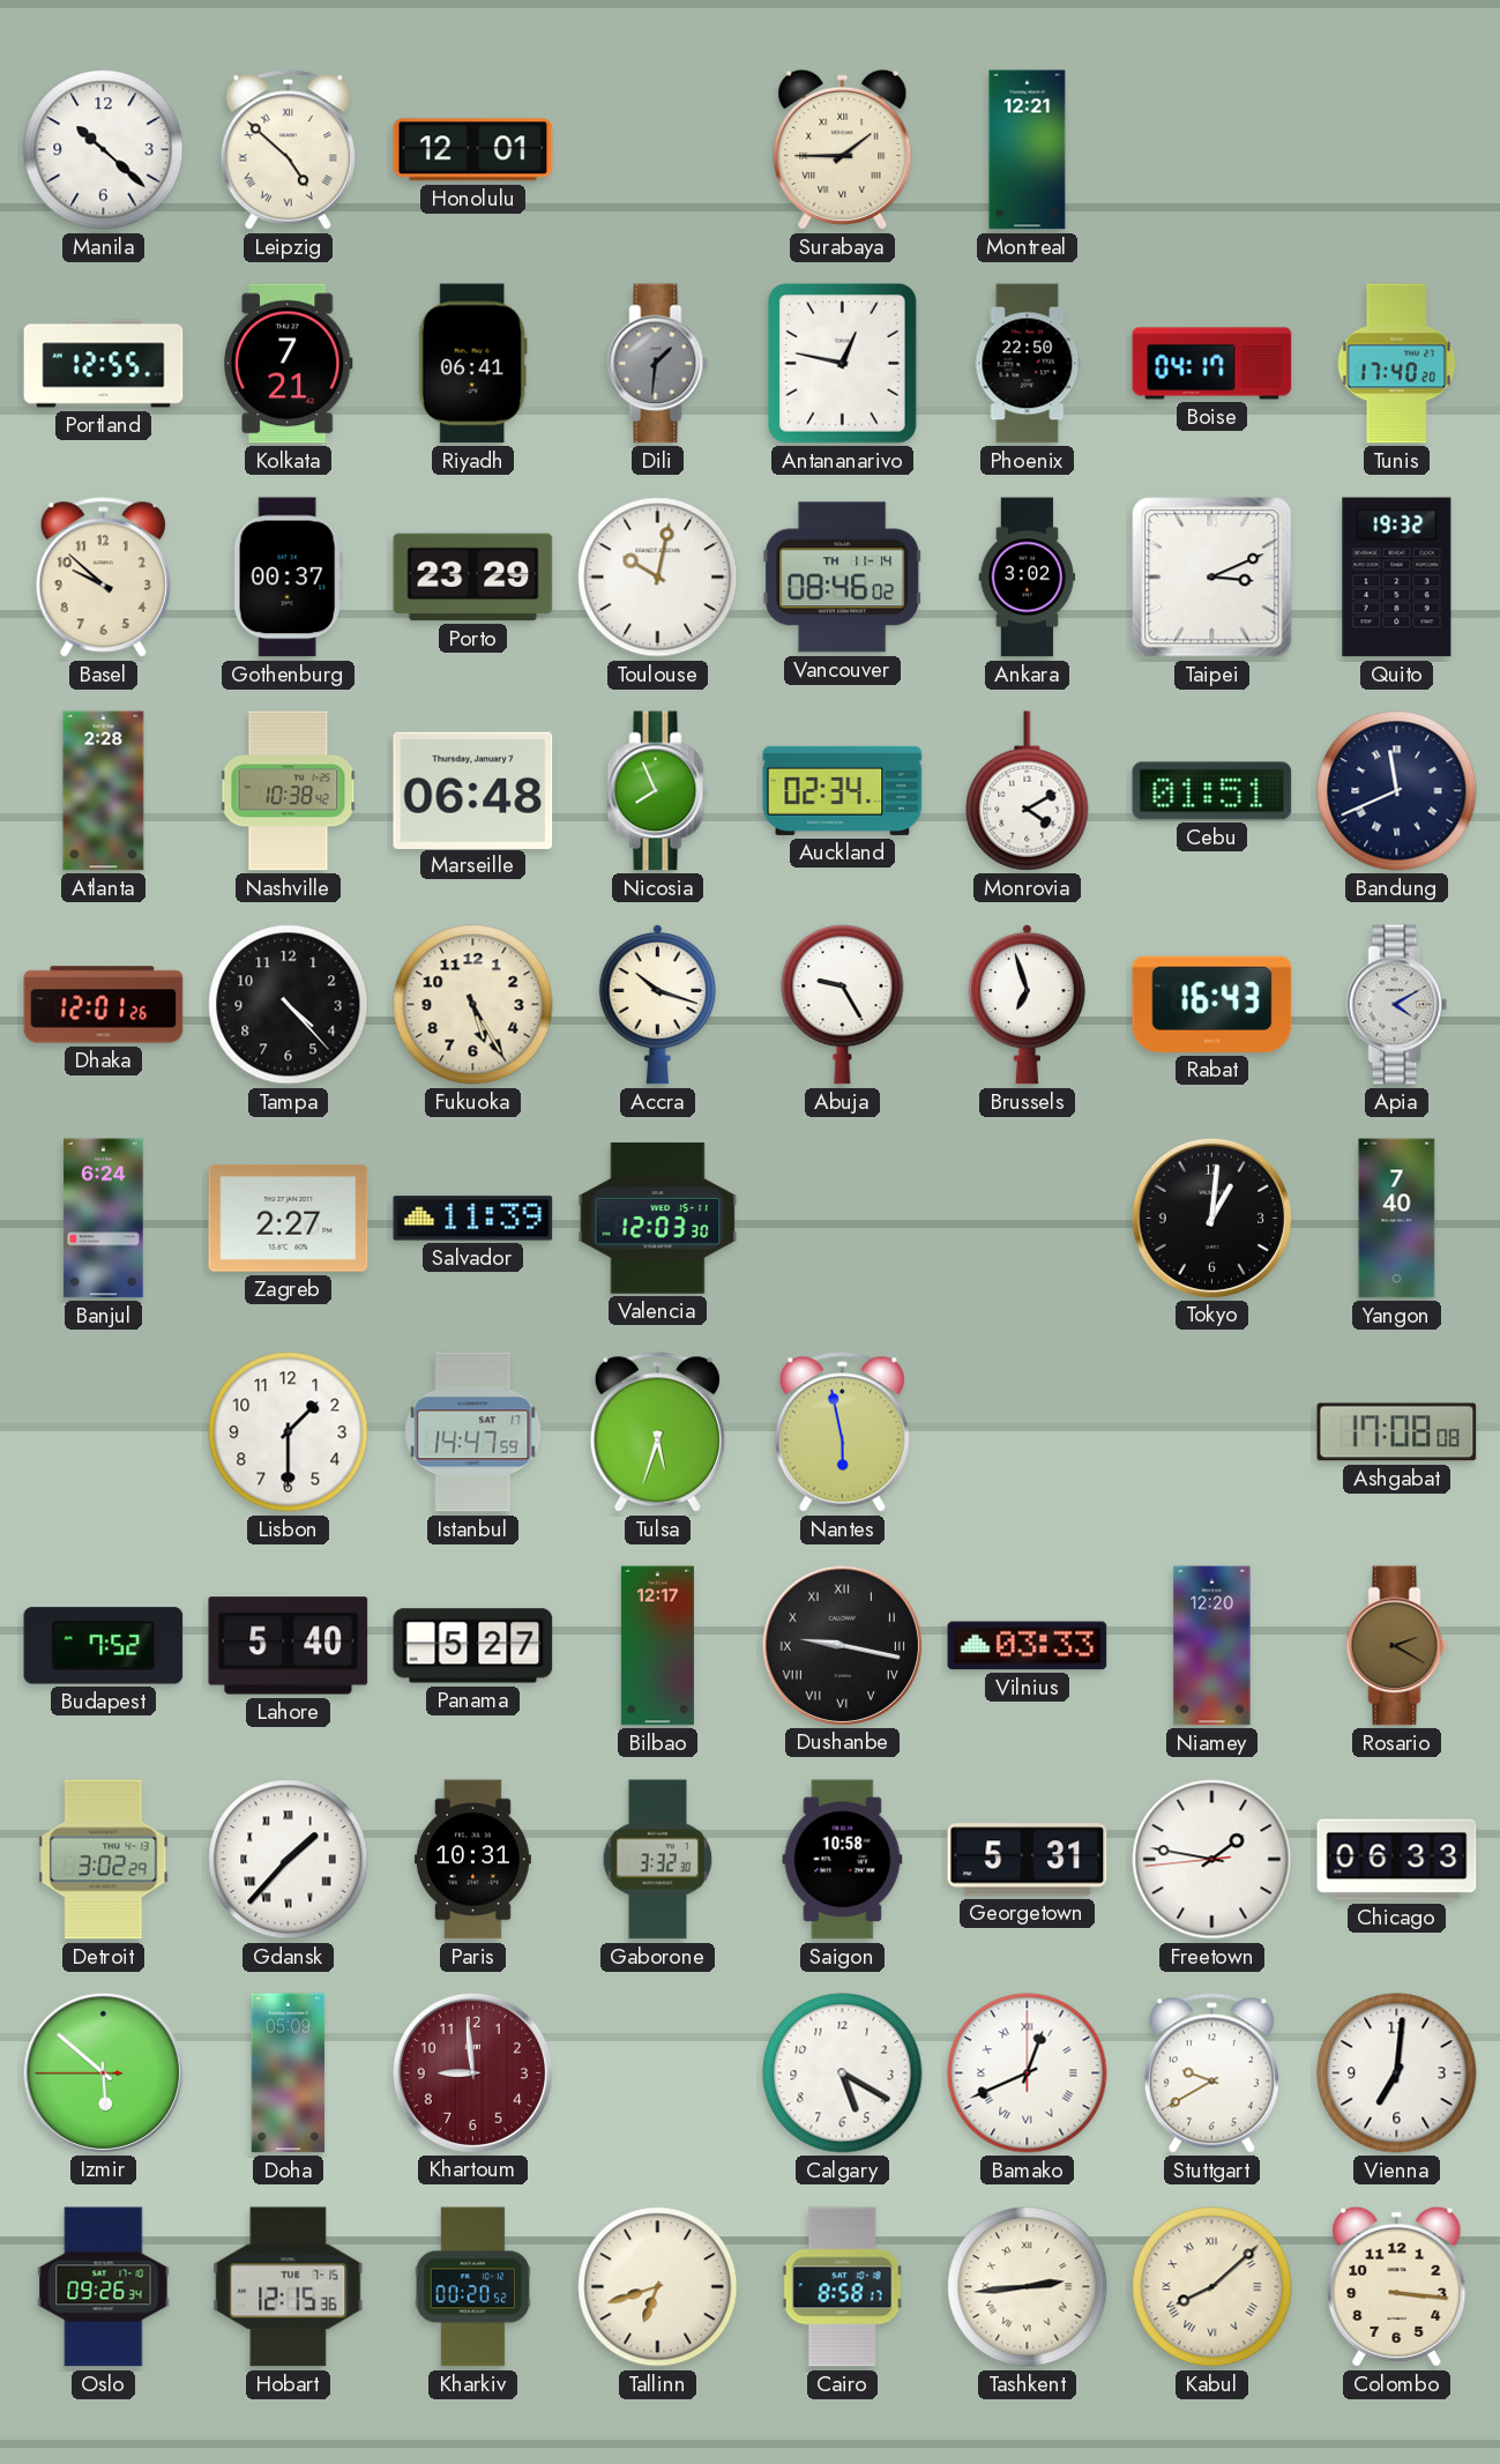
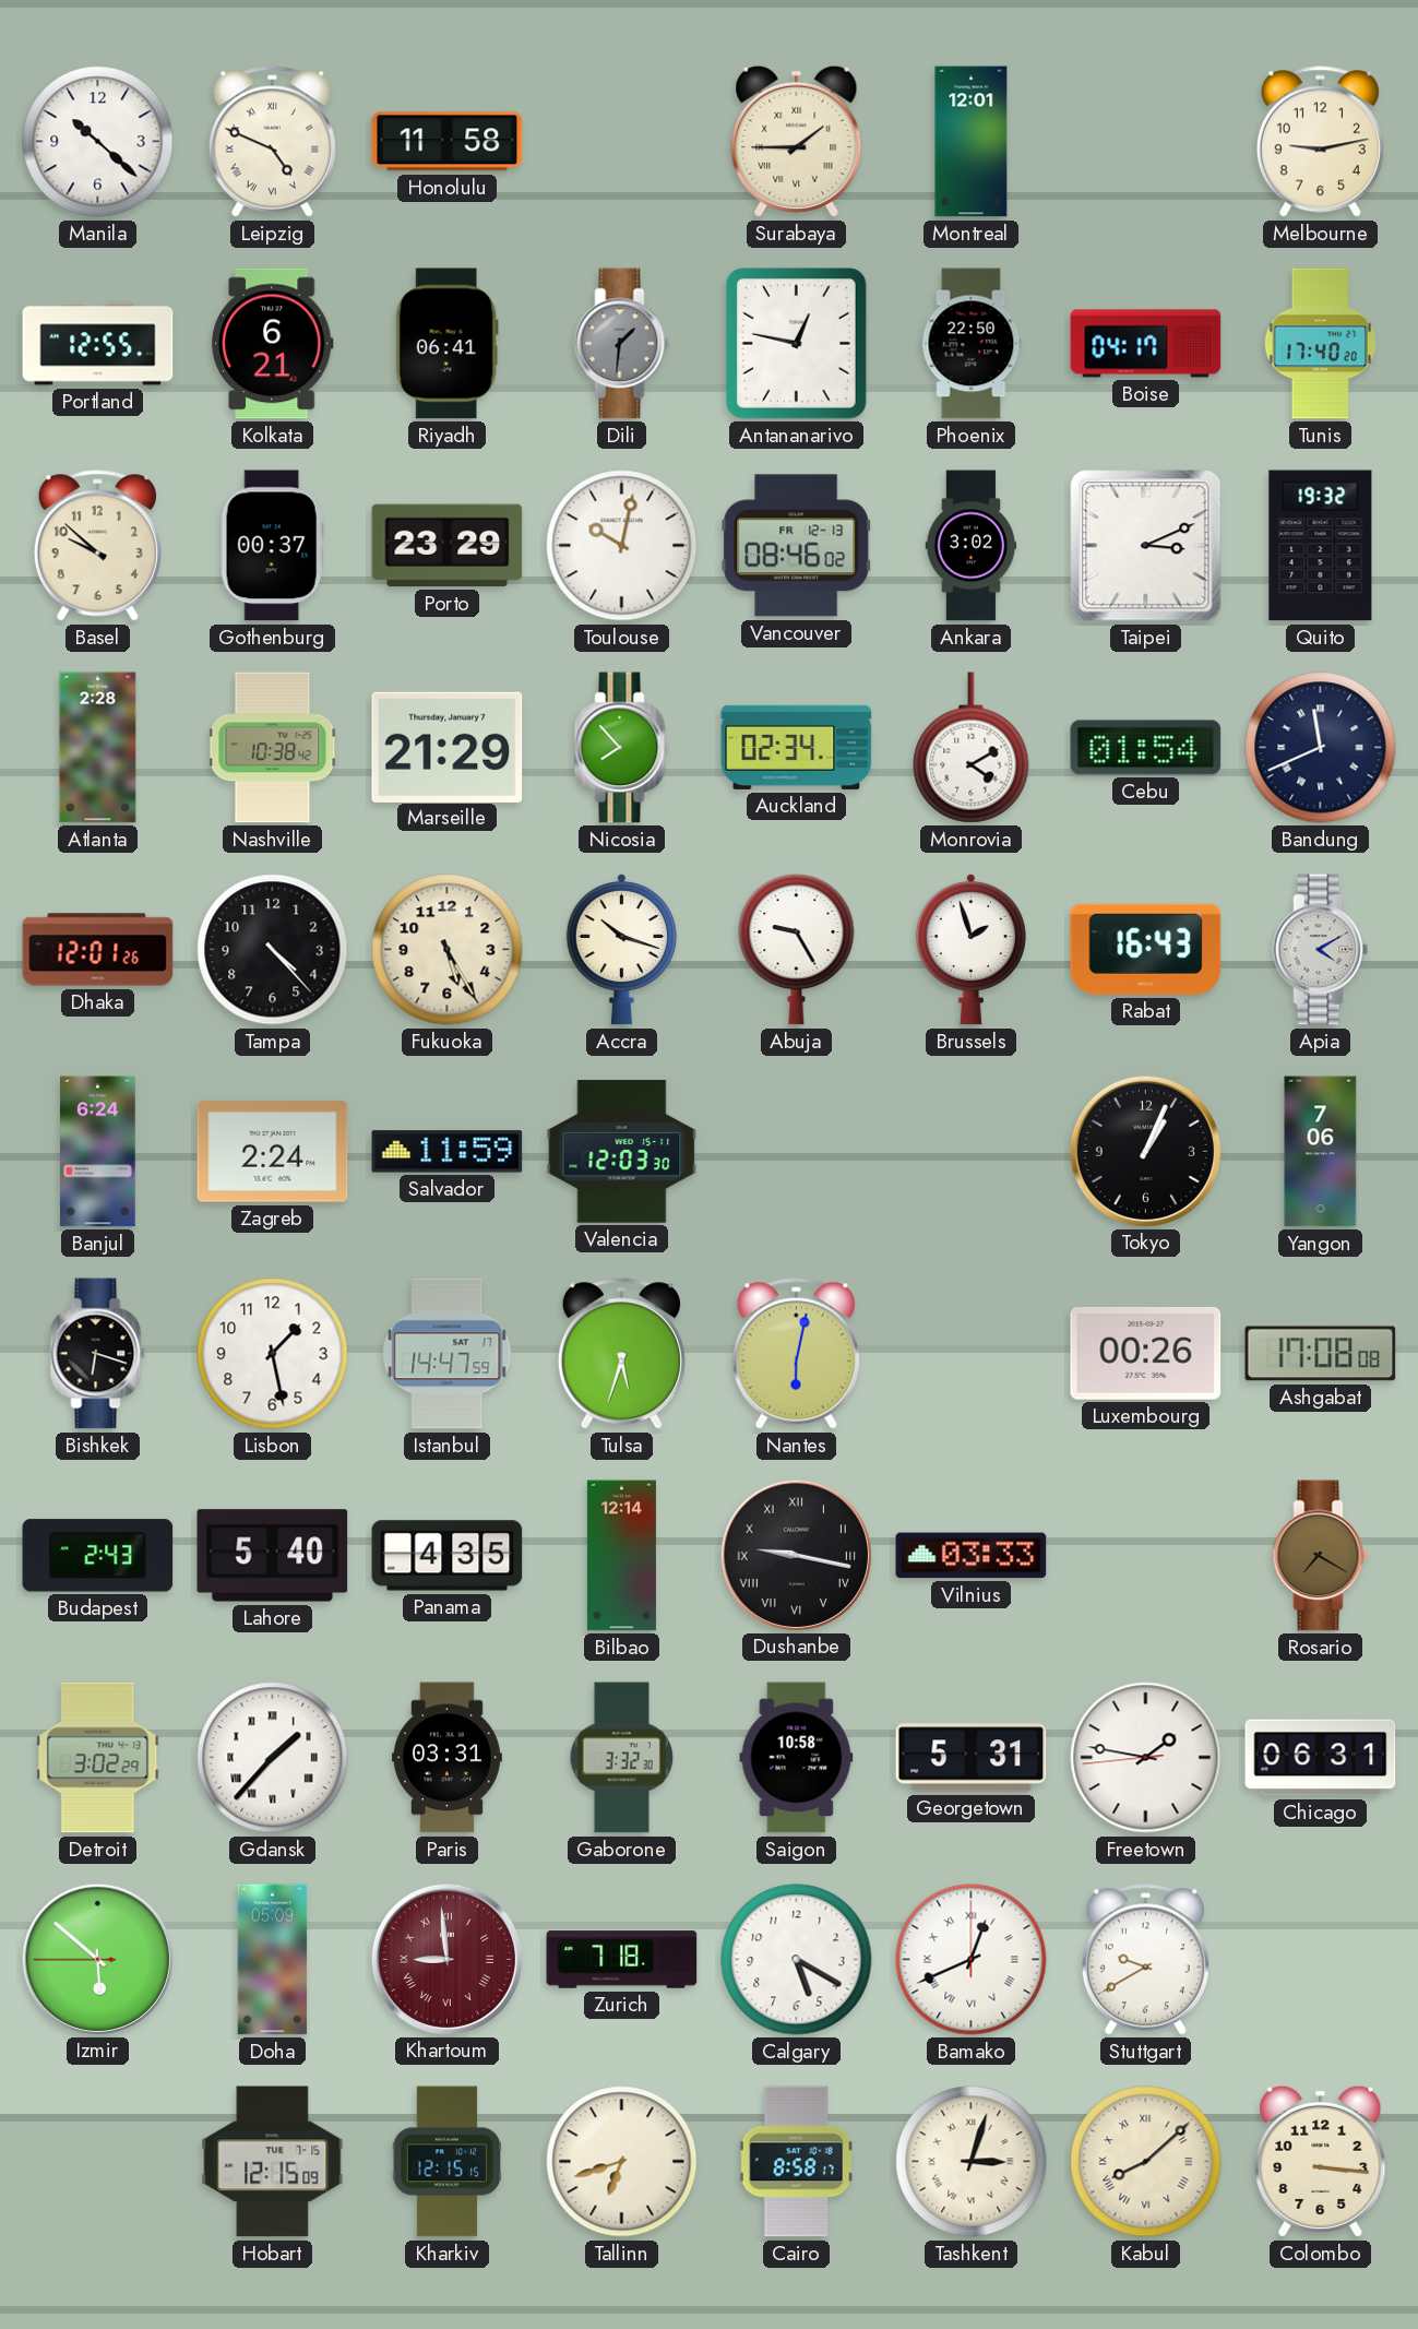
Leipzig: 4:52 -> 4:49
Honolulu: 12:01 -> 11:58
Montreal: 12:21 -> 12:01
Melbourne: none -> 9:13
Kolkata: 7:21 -> 6:21
Vancouver date: TH 11-14 -> FR 12-13
Marseille: 06:48 -> 21:29
Nicosia: 7:56 -> 7:53
Cebu: 01:51 -> 01:54
Brussels: 6:57 -> 1:57
Zagreb: 2:27 -> 2:24
Salvador: 11:39 -> 11:59
Tokyo: 1:01 -> 1:04
Yangon: 7:40 -> 7:06
Bishkek: none -> 6:18
Lisbon: 1:30 -> 1:28
Nantes: 5:58 -> 6:02
Luxembourg: none -> 00:26
Budapest: 7:52 -> 2:43
Panama: 5:27 -> 4:35
Bilbao: 12:17 -> 12:14
Niamey: 12:20 -> none
Rosario: 2:20 -> 7:20
Paris: 10:31 -> 03:31
Chicago: 06:33 -> 06:31
Khartoum numerals: Arabic -> Roman
Zurich: none -> 7:18
Vienna: 7:01 -> none
Oslo: 09:26 -> none
Hobart: 12:15:36 -> 12:15:09
Kharkiv: 00:20 -> 12:15
Tashkent: 2:44 -> 3:03
